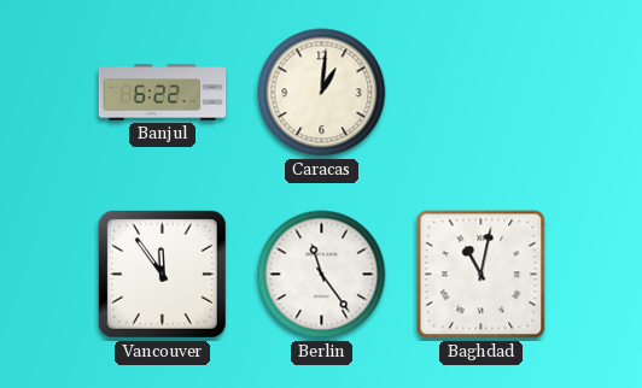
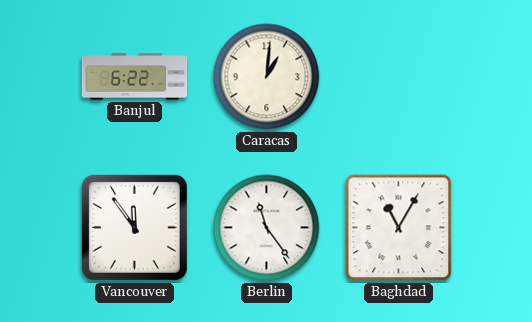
Baghdad: 11:02 -> 11:05
